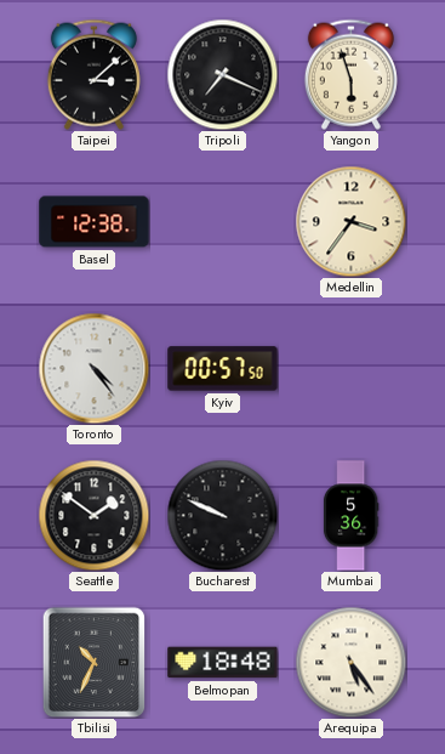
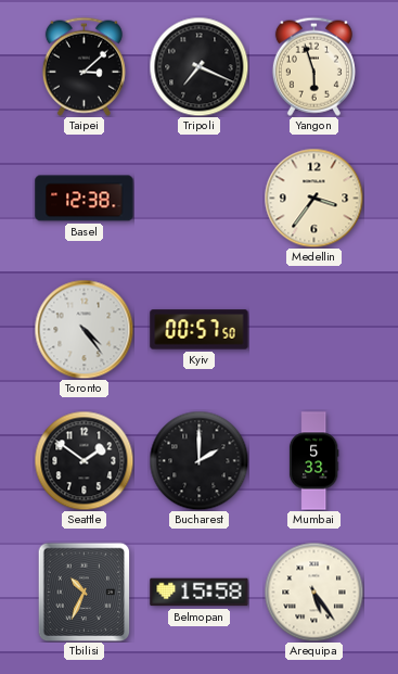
Bucharest: 9:49 -> 2:00
Mumbai: 5:36 -> 5:33
Belmopan: 18:48 -> 15:58
